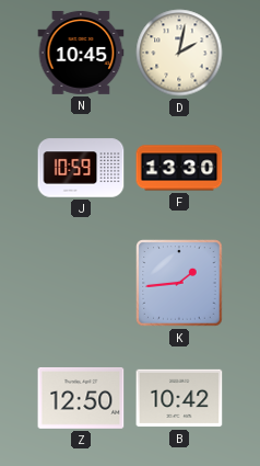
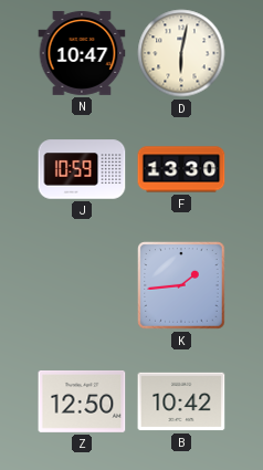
N: 10:45 -> 10:47
D: 2:02 -> 6:02
